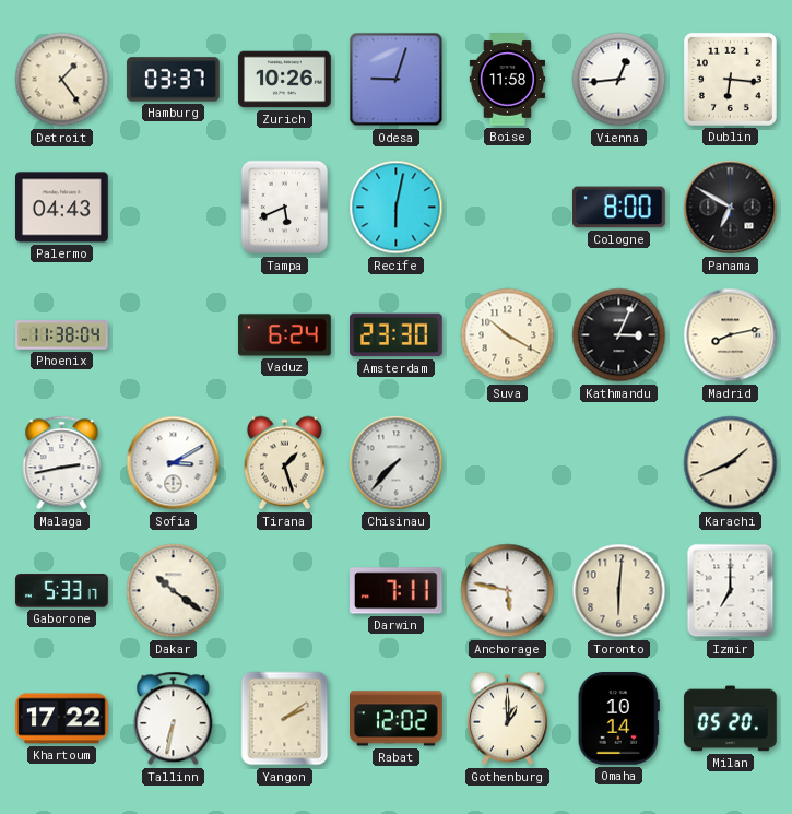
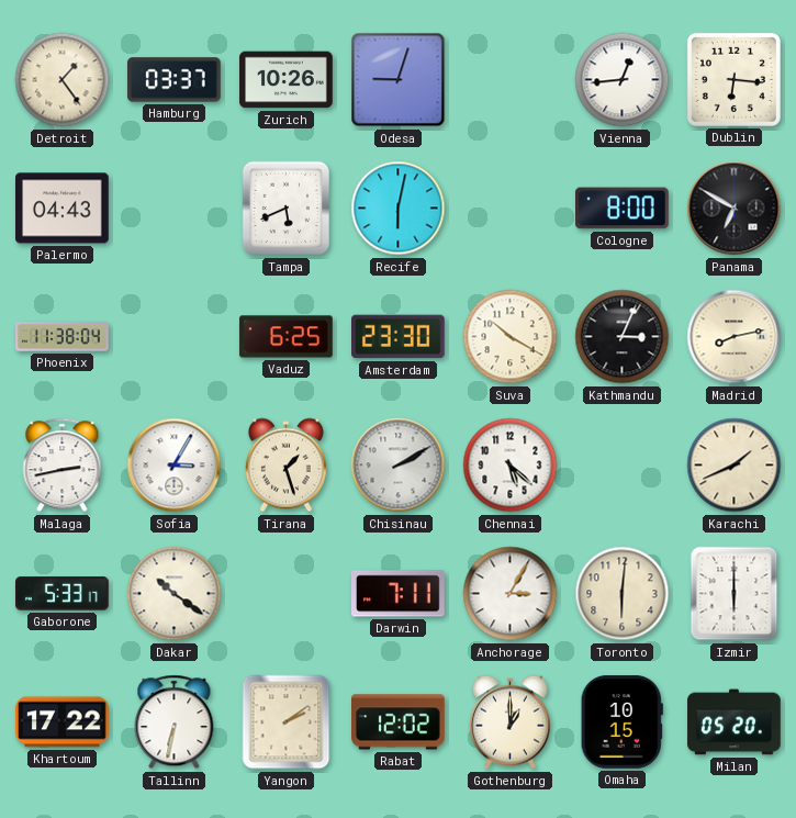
Boise: 11:58 -> none
Vaduz: 6:24 -> 6:25
Sofia: 3:10 -> 3:05
Chisinau: 7:37 -> 2:10
Chennai: none -> 5:22
Anchorage: 5:47 -> 3:05
Izmir: 7:00 -> 6:00
Omaha: 10:14 -> 10:15
